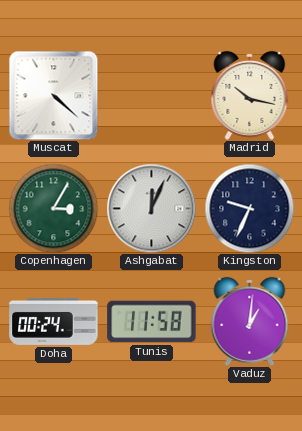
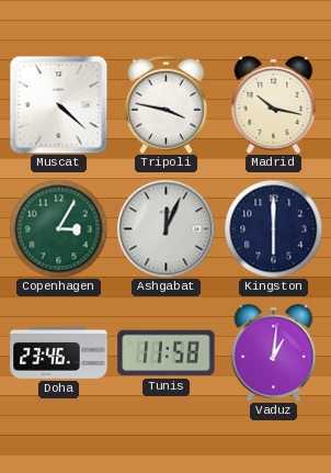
Tripoli: none -> 3:47
Kingston: 9:34 -> 6:00
Doha: 00:24 -> 23:46
